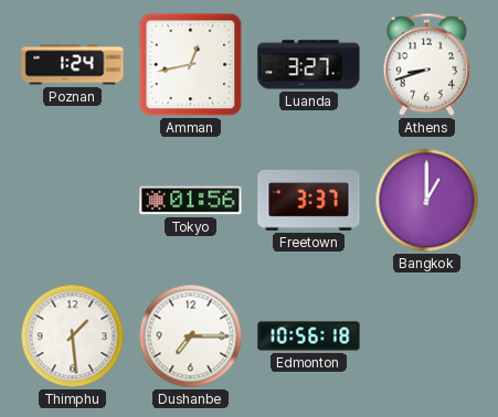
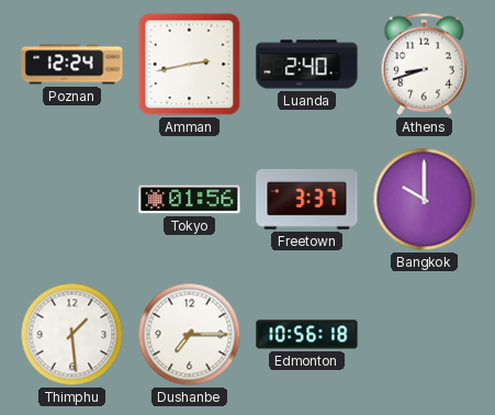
Poznan: 1:24 -> 12:24
Amman: 12:43 -> 2:43
Luanda: 3:27 -> 2:40
Bangkok: 1:00 -> 10:00
